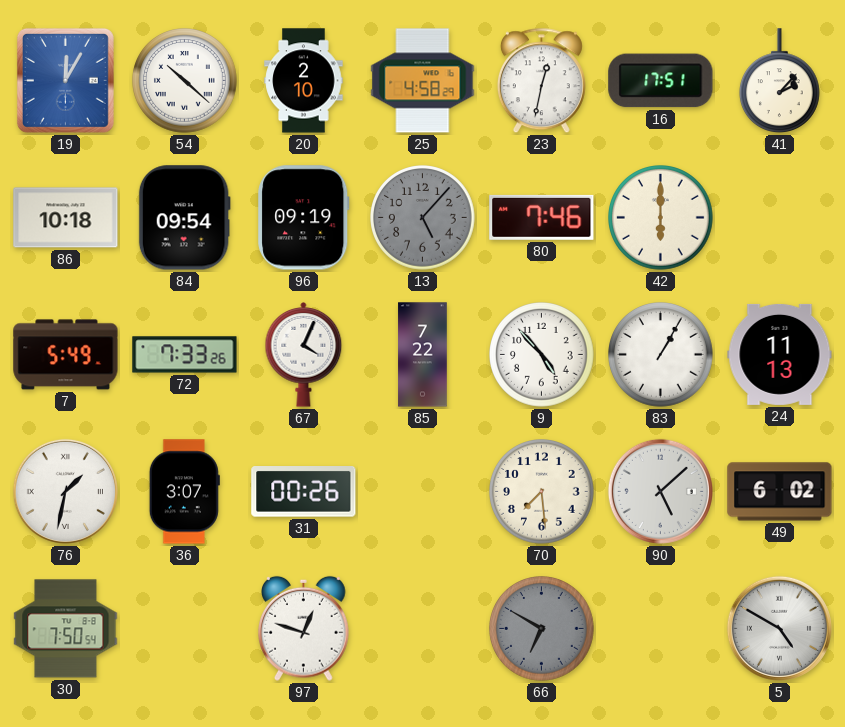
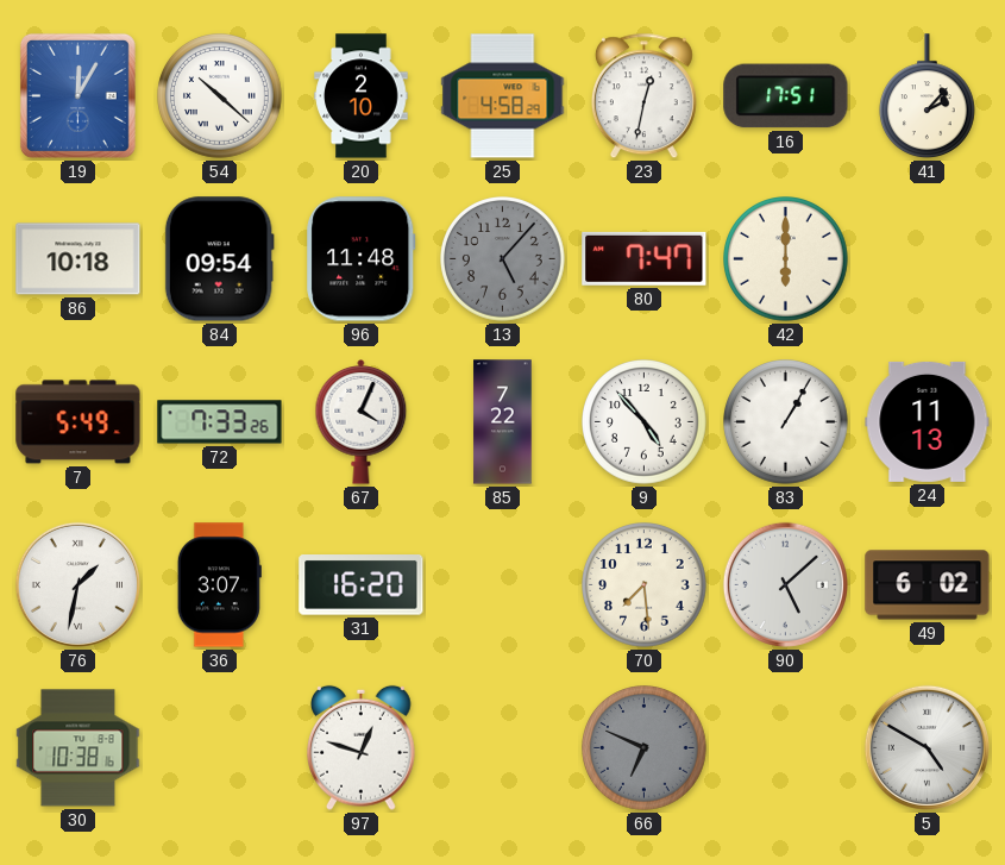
96: 09:19 -> 11:48
80: 7:46 -> 7:47
31: 00:26 -> 16:20
30: 7:50 -> 10:38
66: 6:50 -> 6:49
